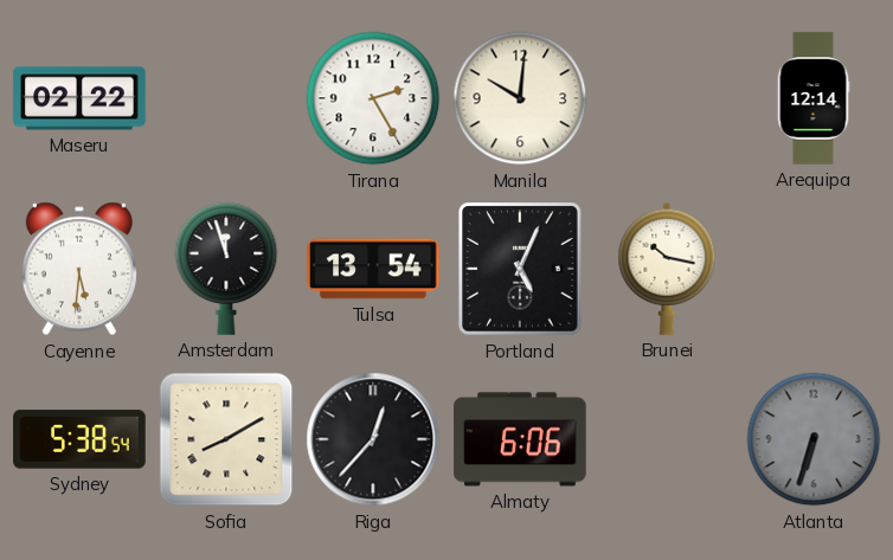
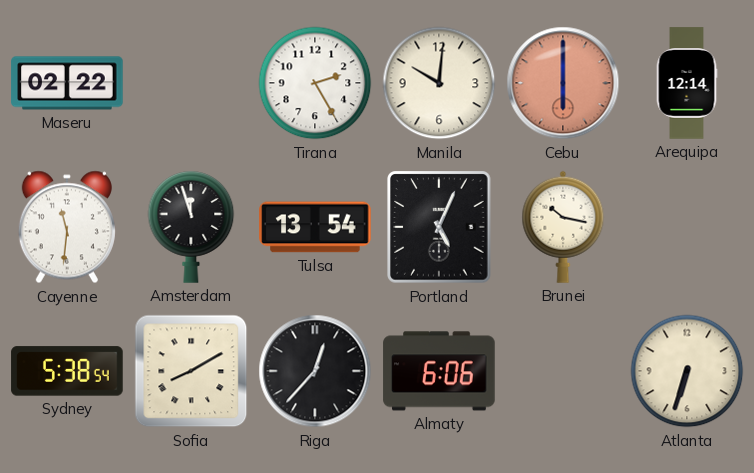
Cebu: none -> 6:00
Cayenne: 5:31 -> 11:31
Atlanta dial: grey -> cream
